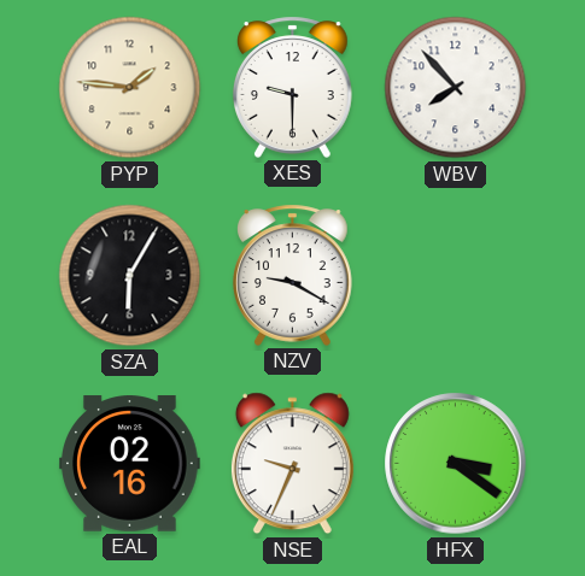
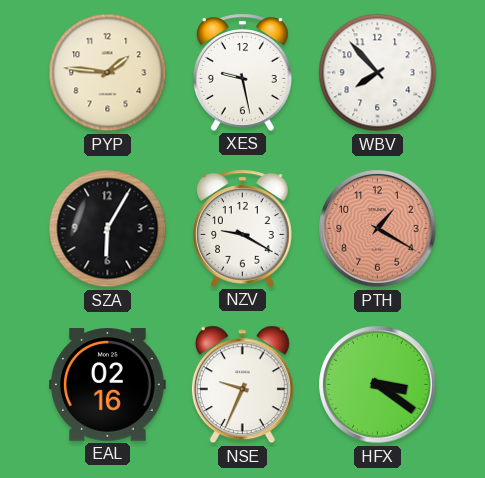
XES: 9:30 -> 9:28
PTH: none -> 1:20
